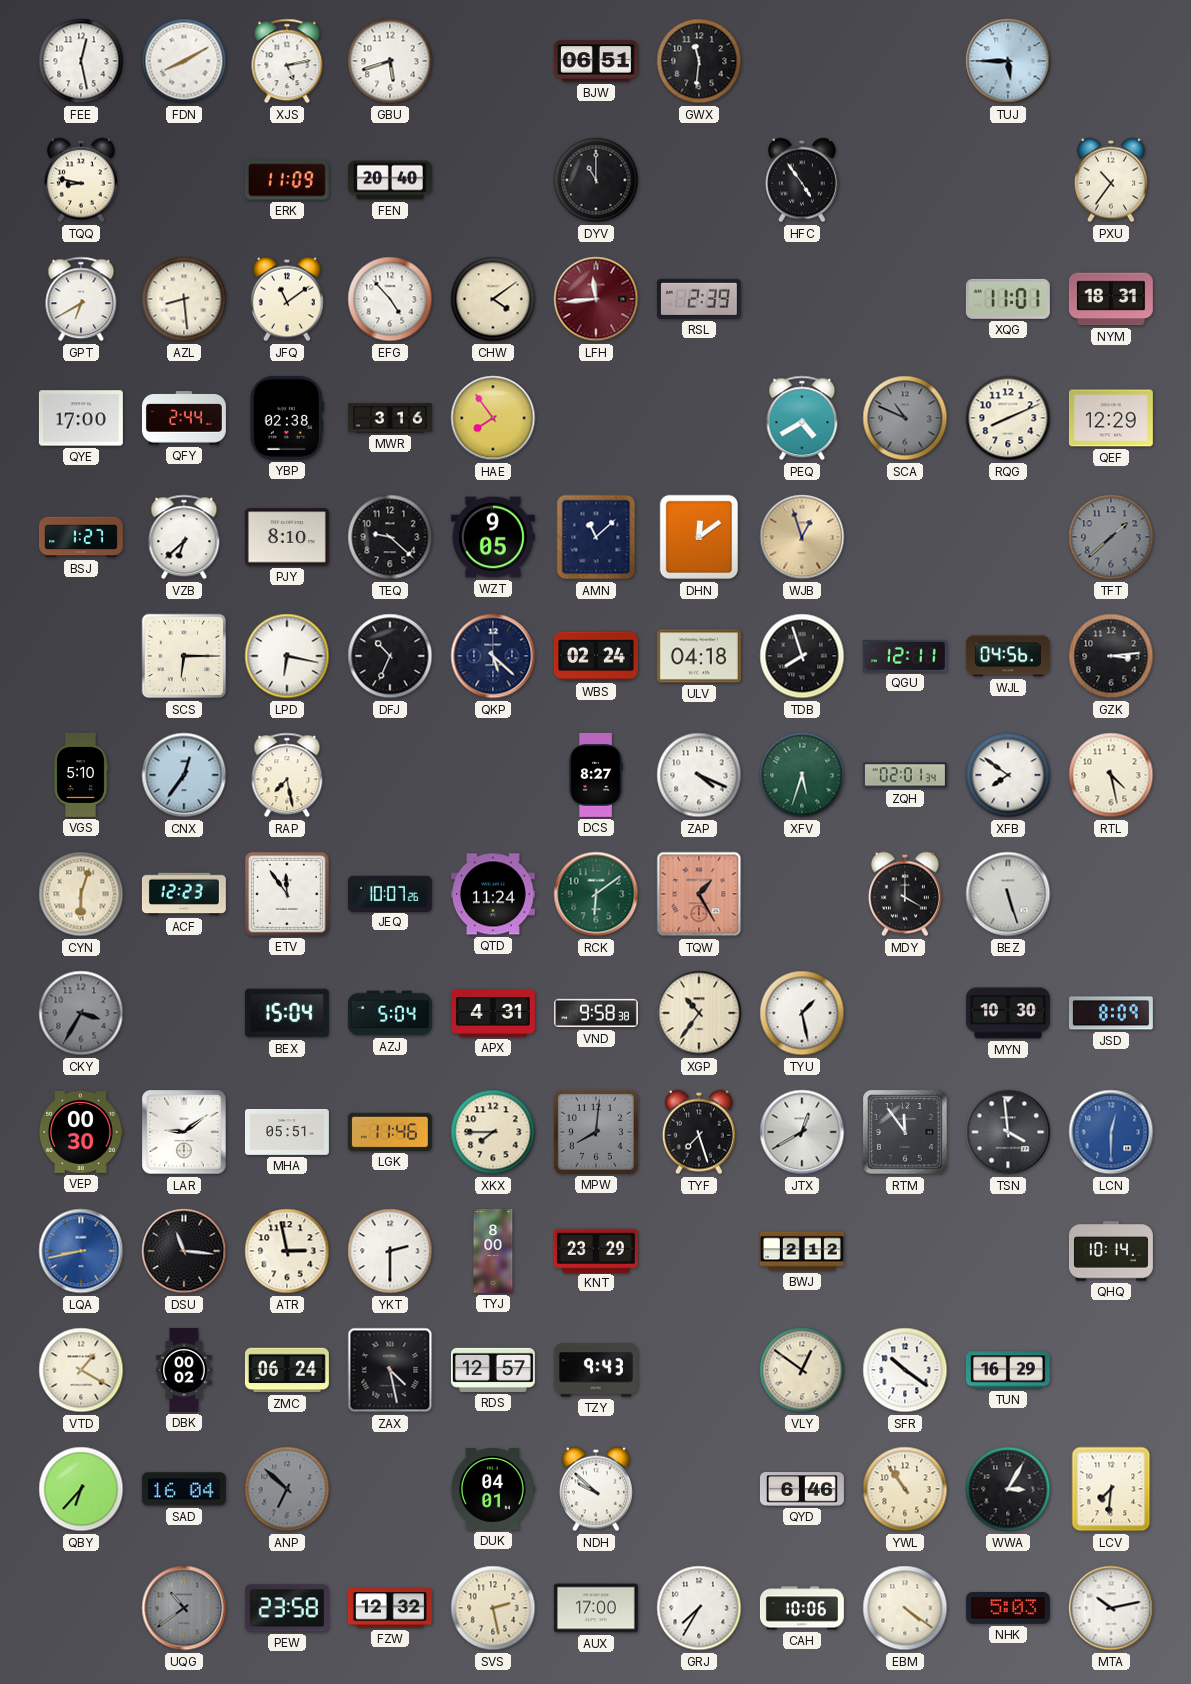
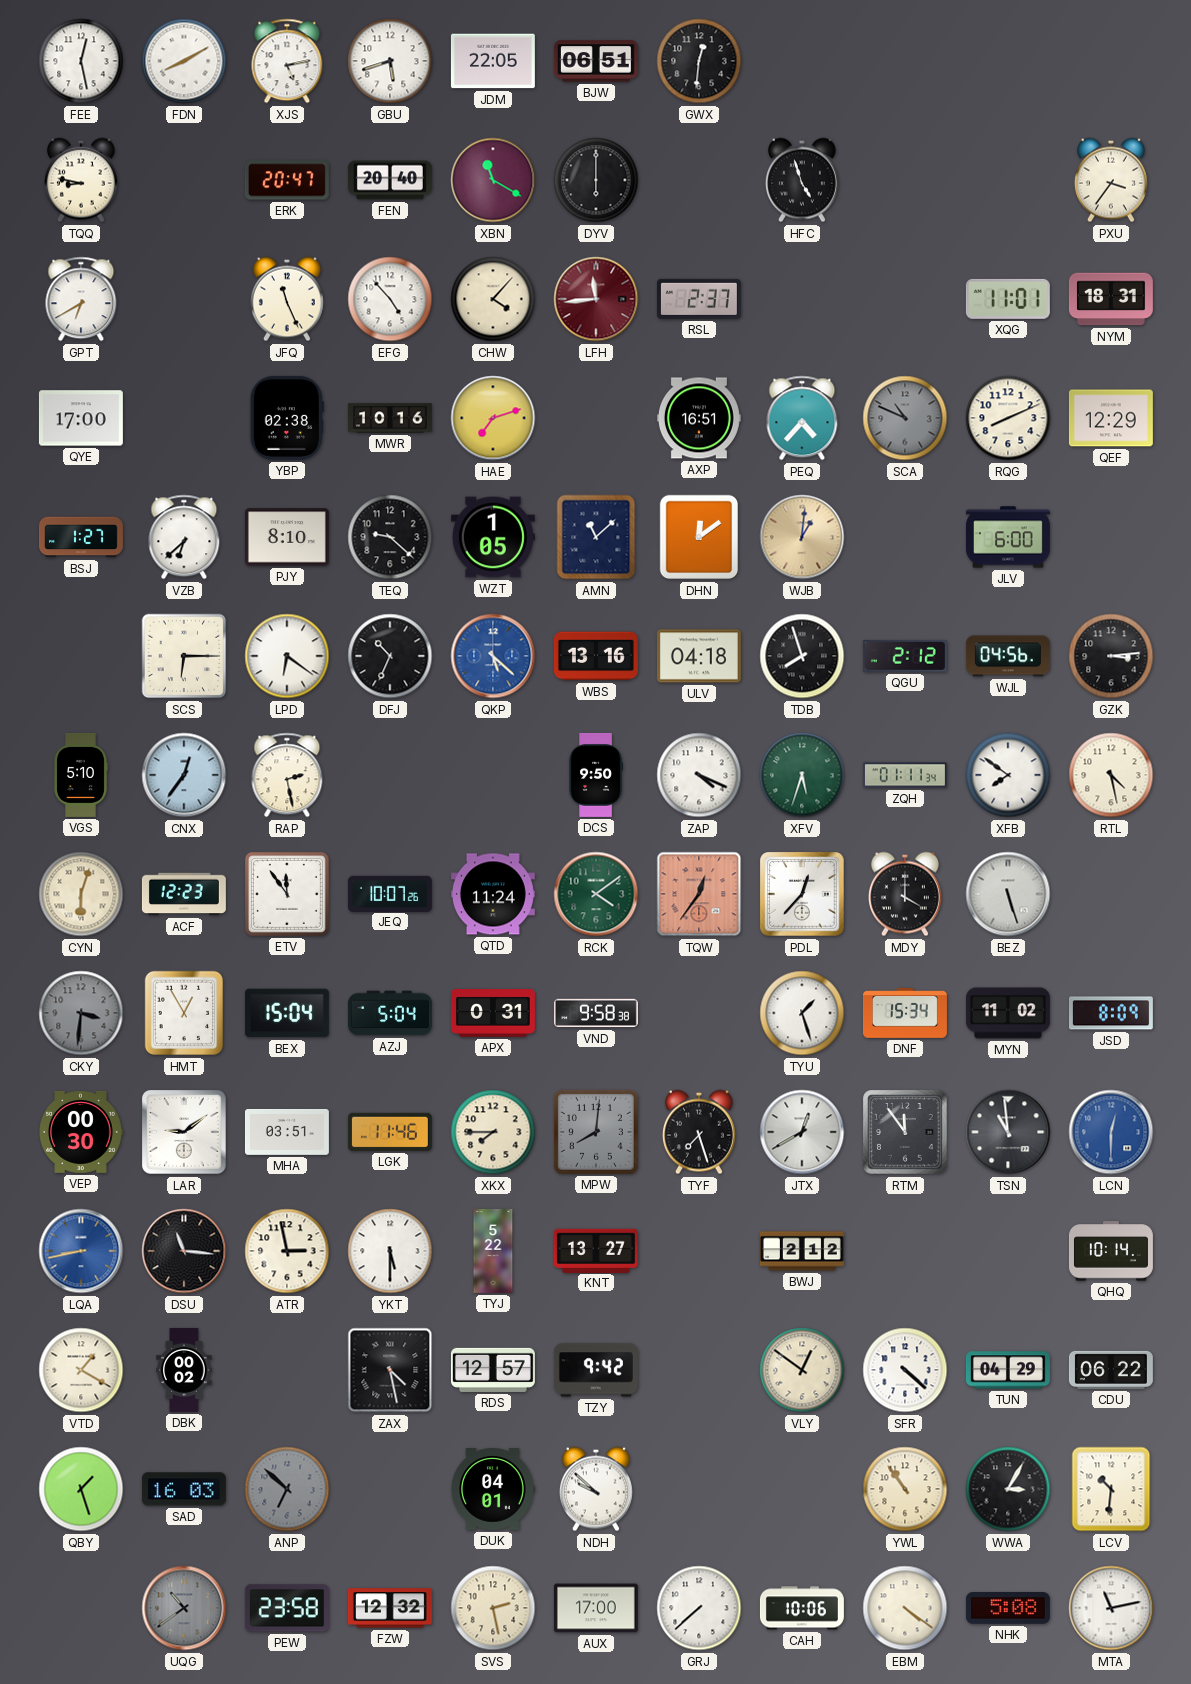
JDM: none -> 22:05
GWX: 11:31 -> 12:31
TUJ: 5:45 -> none
ERK: 11:09 -> 20:47
XBN: none -> 11:20
DYV: 11:00 -> 6:00
HFC: 4:54 -> 4:57
PXU: 10:36 -> 3:36
AZL: 8:29 -> none
JFQ: 11:09 -> 11:26
CHW: 4:09 -> 4:07
RSL: 2:39 -> 2:37
QFY: 2:44 -> none
MWR: 3:16 -> 10:16
HAE: 7:54 -> 7:12
AXP: none -> 16:51
PEQ: 4:40 -> 4:37
WZT: 9:05 -> 1:05
WJB: 12:57 -> 1:01
JLV: none -> 6:00
TFT: 1:38 -> none
LPD: 6:17 -> 6:21
QKP dial: navy -> blue
WBS: 02:24 -> 13:16
QGU: 12:11 -> 2:12
RAP: 7:28 -> 2:28
DCS: 8:27 -> 9:50
ZQH: 02:01 -> 01:11
RCK: 6:09 -> 4:09
TQW: 1:25 -> 12:36
PDL: none -> 12:37
CKY: 3:35 -> 3:31
HMT: none -> 12:55
APX: 4:31 -> 0:31
XGP: 10:36 -> none
TYU: 1:28 -> 1:27
DNF: none -> 15:34
MYN: 10:30 -> 11:02
MHA: 05:51 -> 03:51
TSN: 3:59 -> 10:59
YKT: 2:30 -> 5:30
TYJ: 8:00 -> 5:22
KNT: 23:29 -> 13:27
ZMC: 06:24 -> none
TZY: 9:43 -> 9:42
SFR: 10:21 -> 4:22
TUN: 16:29 -> 04:29
CDU: none -> 06:22
QBY: 6:37 -> 1:27
SAD: 16:04 -> 16:03
QYD: 6:46 -> none
LCV: 7:31 -> 10:31
GRJ: 7:35 -> 7:38
NHK: 5:03 -> 5:08
MTA: 10:13 -> 11:13
